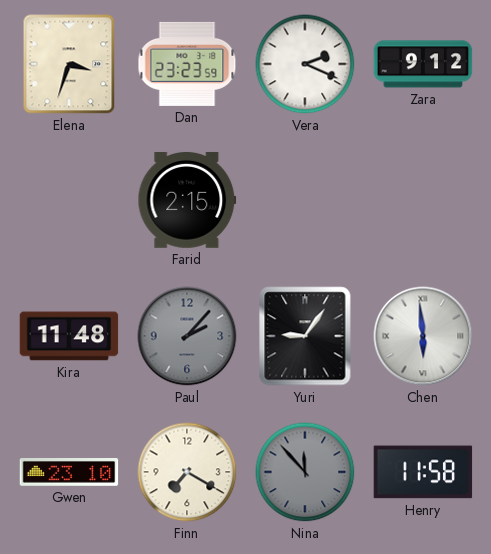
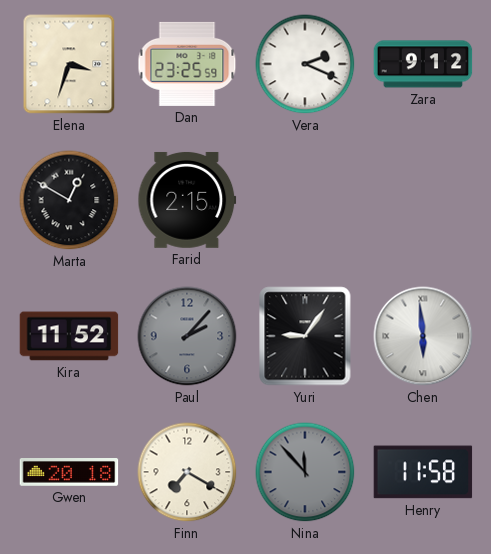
Dan: 23:23 -> 23:25
Marta: none -> 12:50
Kira: 11:48 -> 11:52
Gwen: 23:10 -> 20:18
